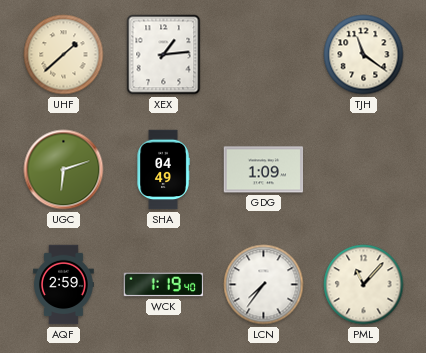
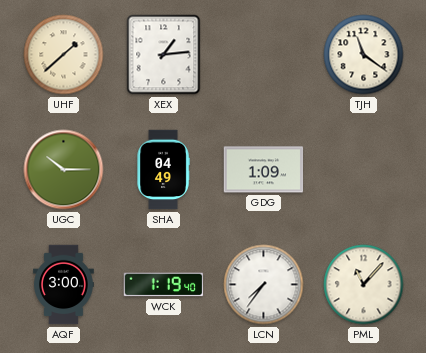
UGC: 6:12 -> 10:15
AQF: 2:59 -> 3:00
